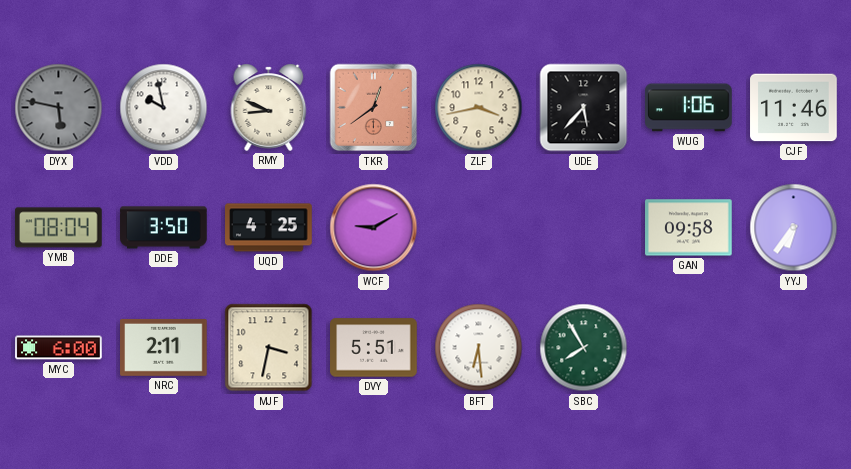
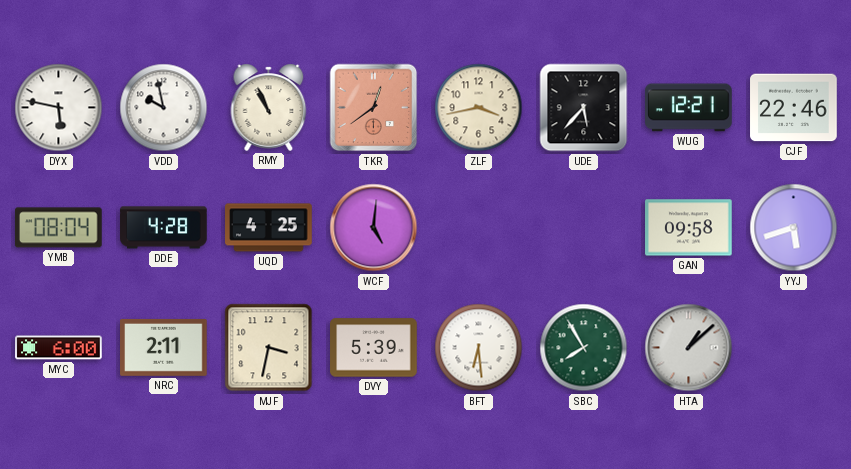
DYX dial: grey -> white
RMY: 8:49 -> 10:56
WUG: 1:06 -> 12:21
CJF: 11:46 -> 22:46
DDE: 3:50 -> 4:28
WCF: 9:10 -> 5:01
YYJ: 6:36 -> 5:42
DVY: 5:51 -> 5:39
HTA: none -> 1:08
